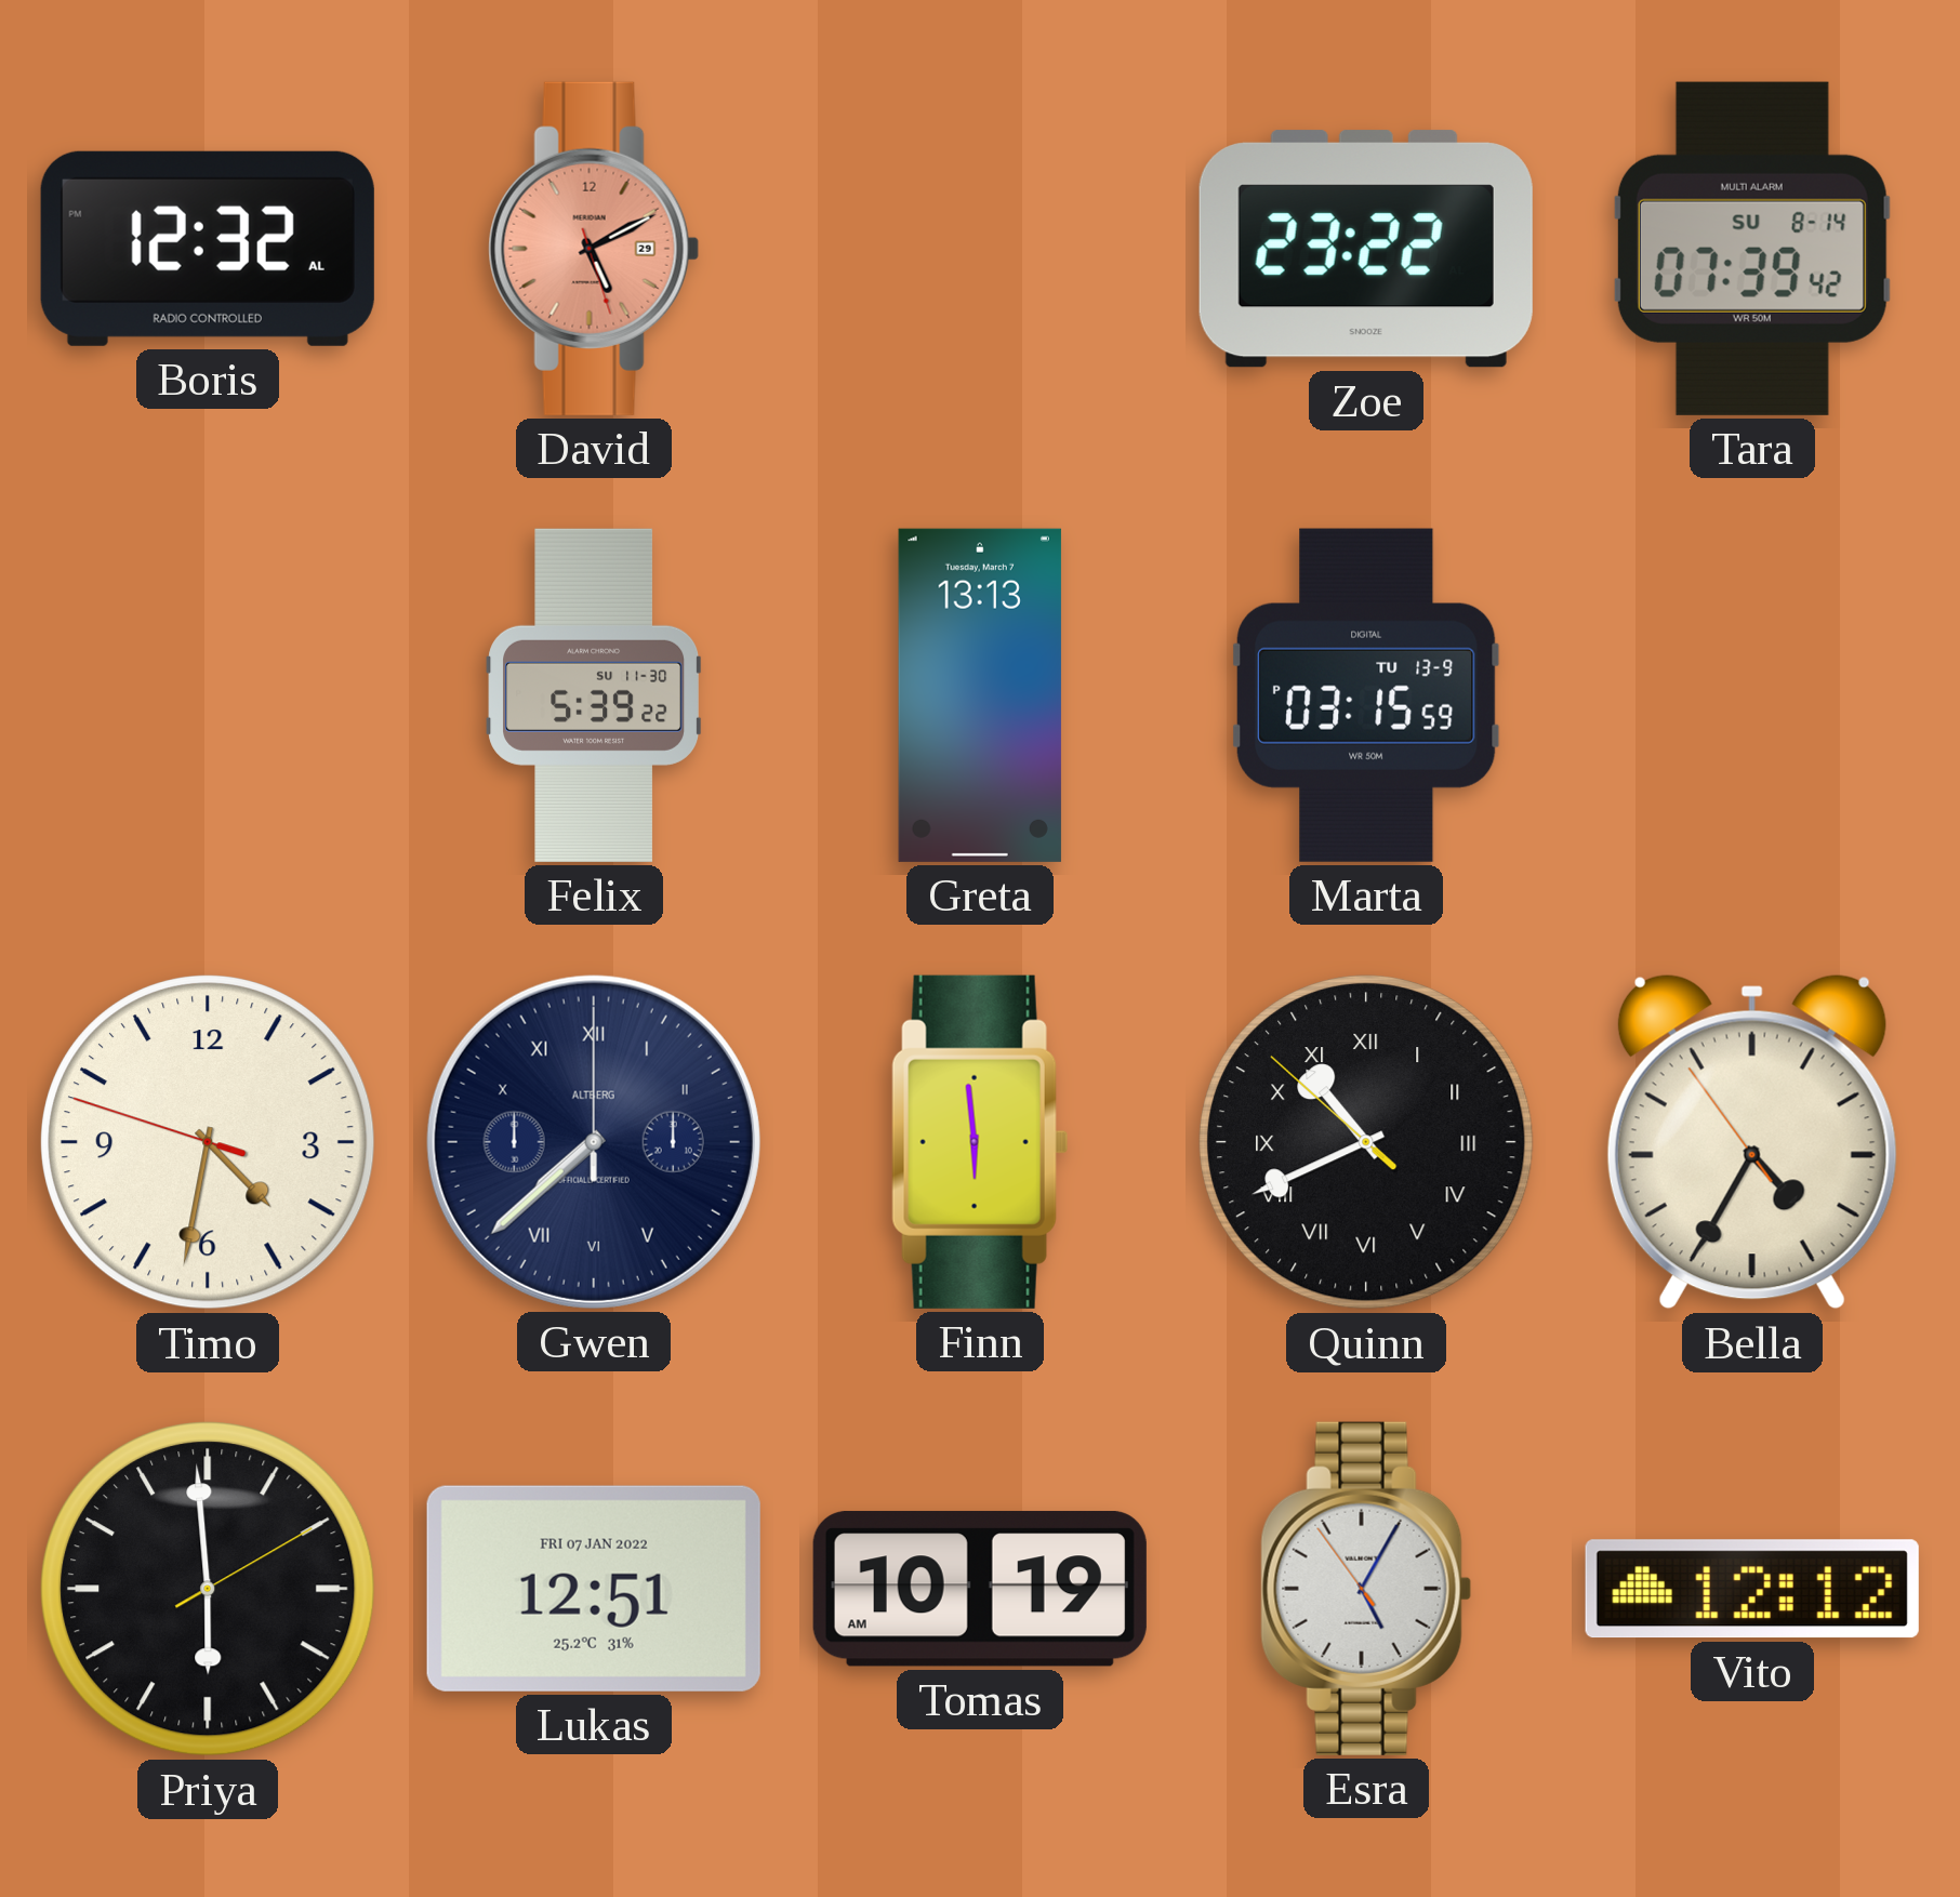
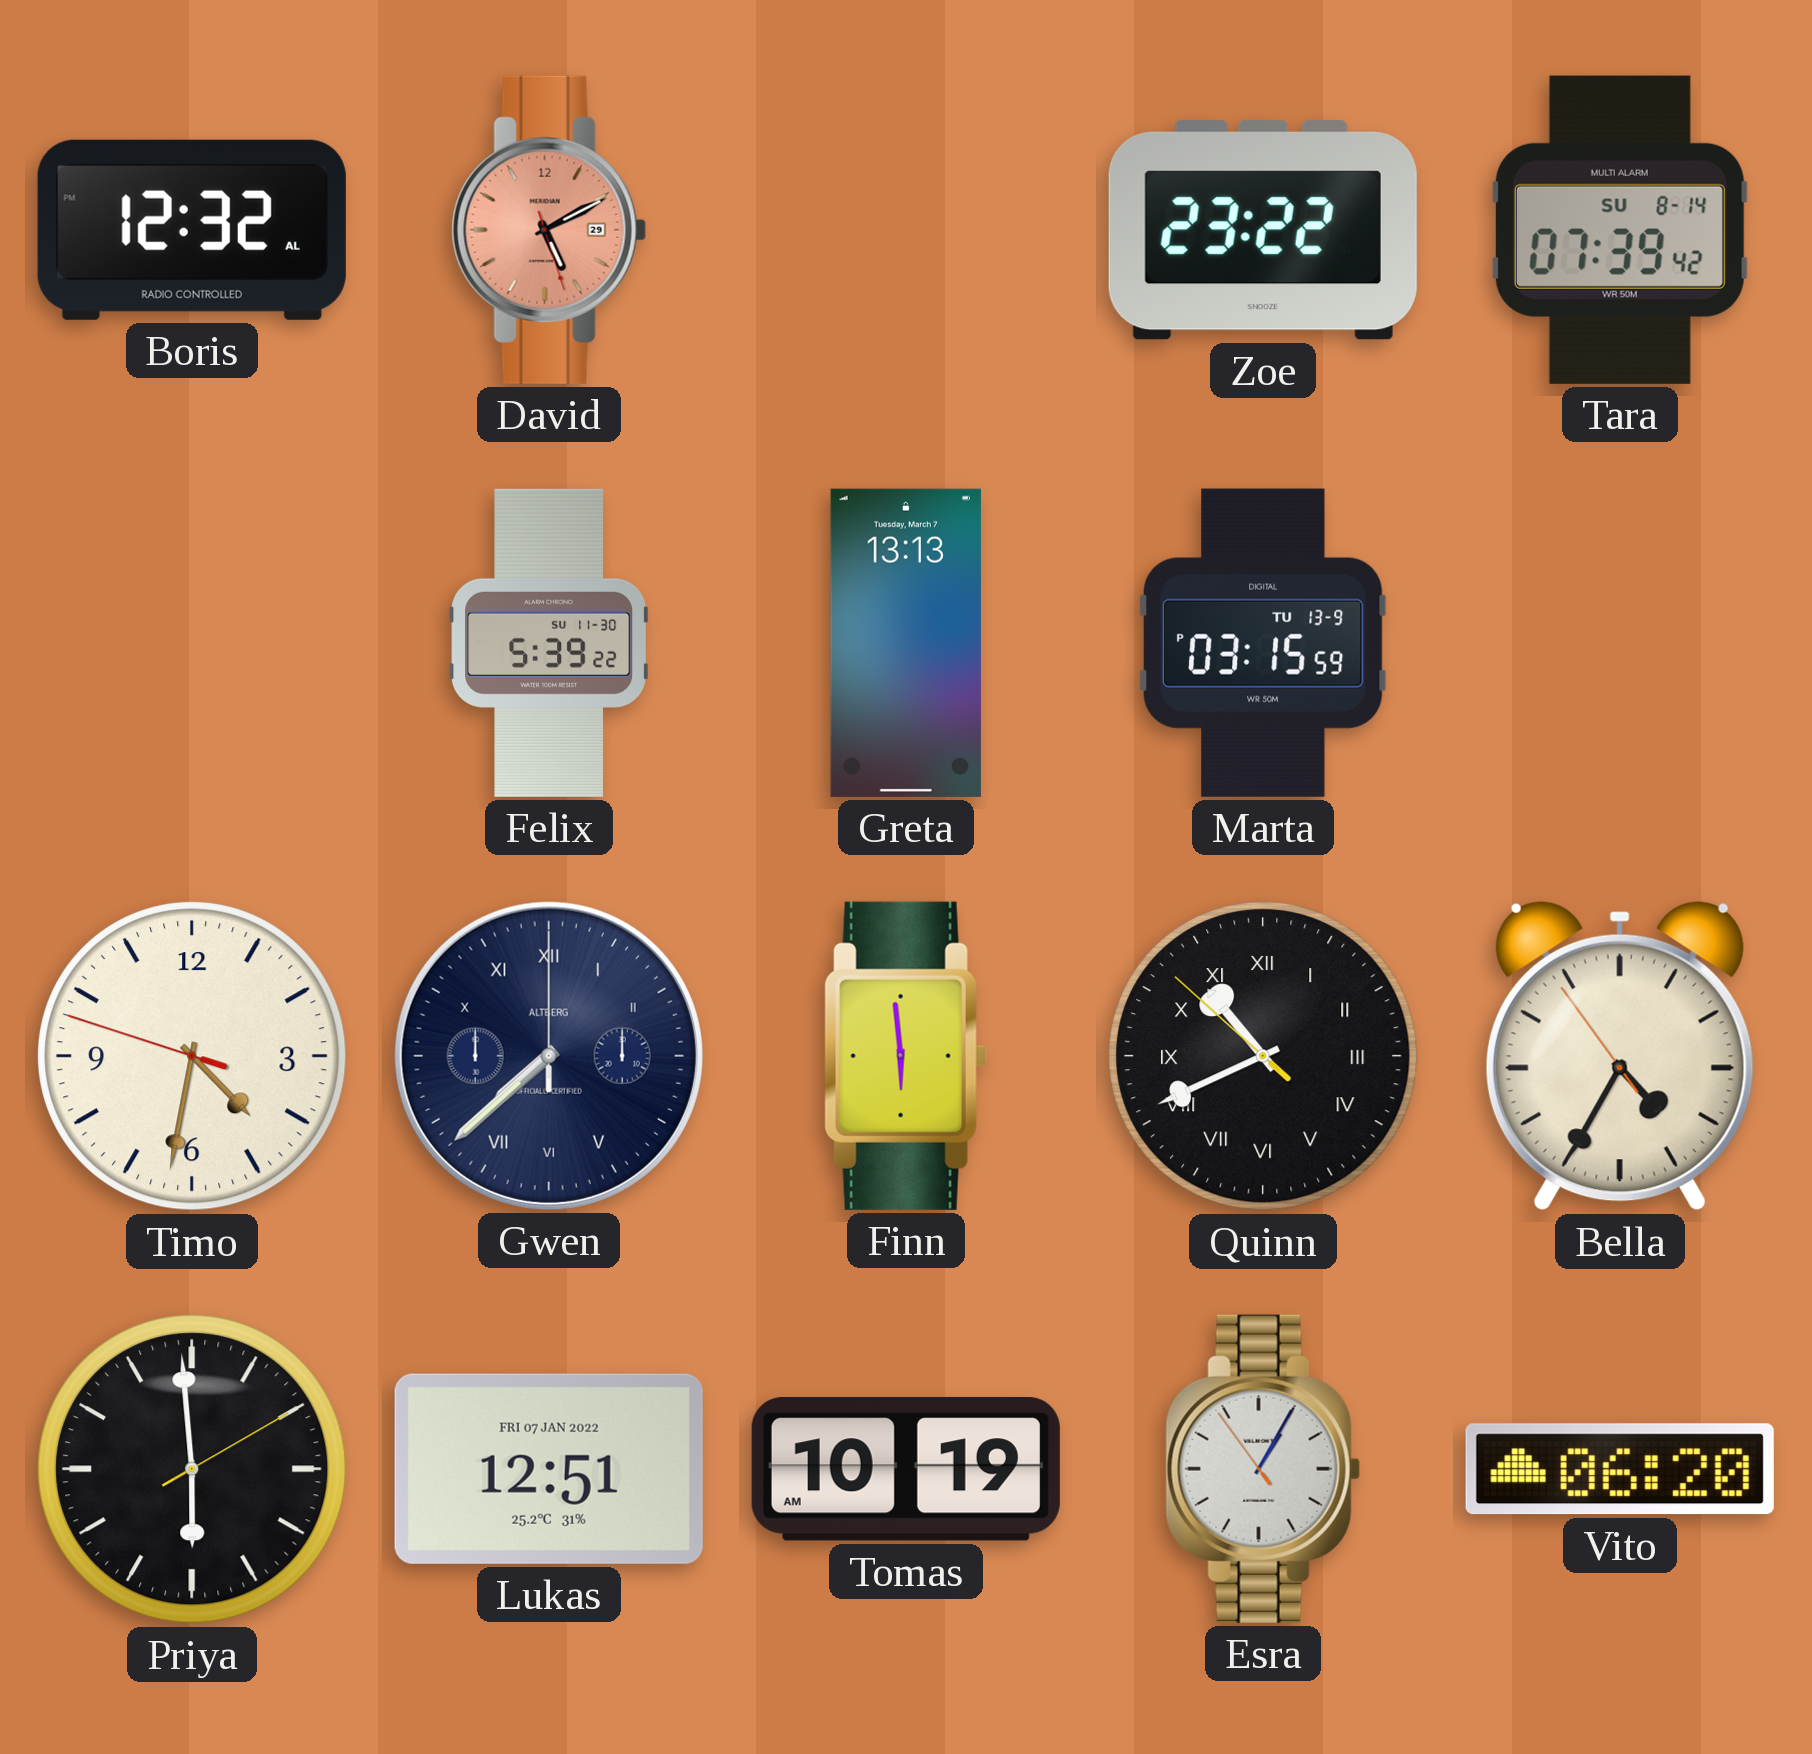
Esra: 5:04 -> 1:04
Vito: 12:12 -> 06:20
